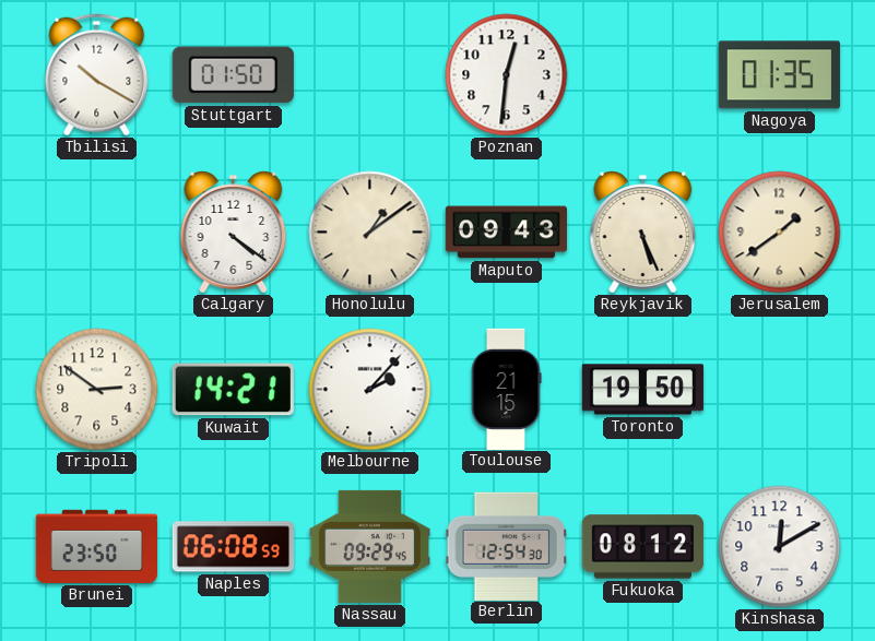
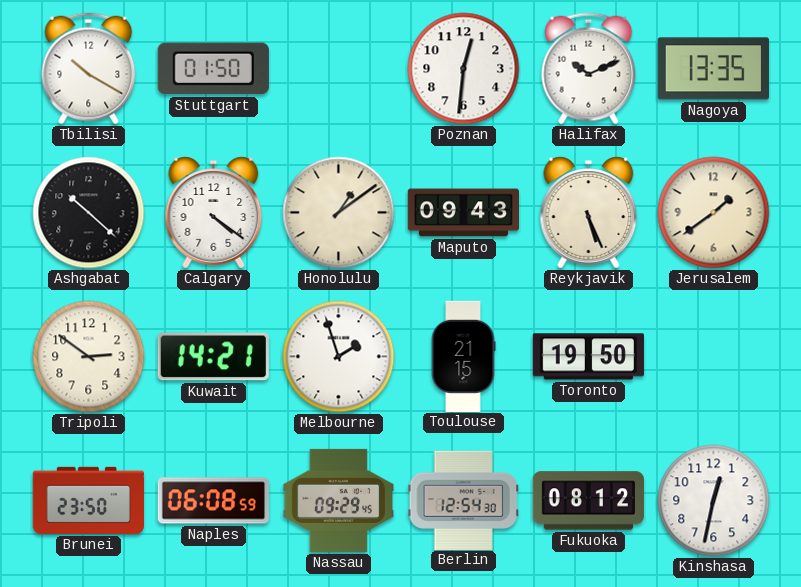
Halifax: none -> 10:11
Nagoya: 01:35 -> 13:35
Ashgabat: none -> 10:22
Melbourne: 2:07 -> 1:57
Kinshasa: 12:10 -> 12:32
